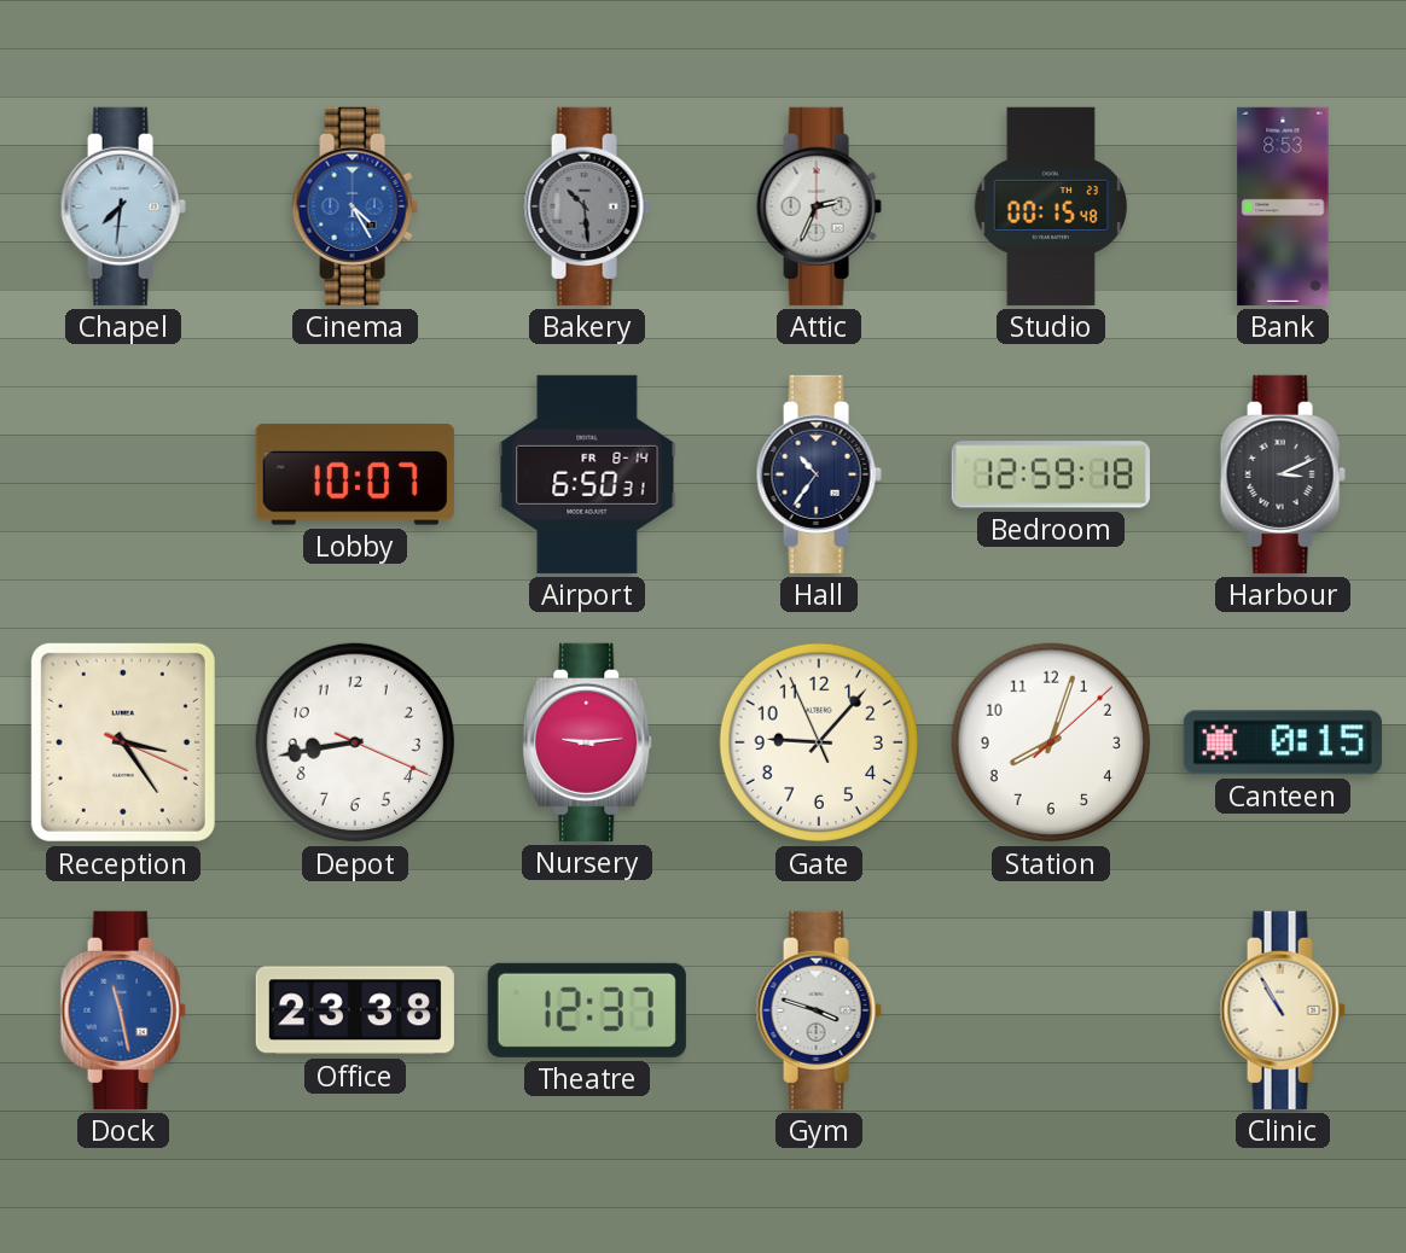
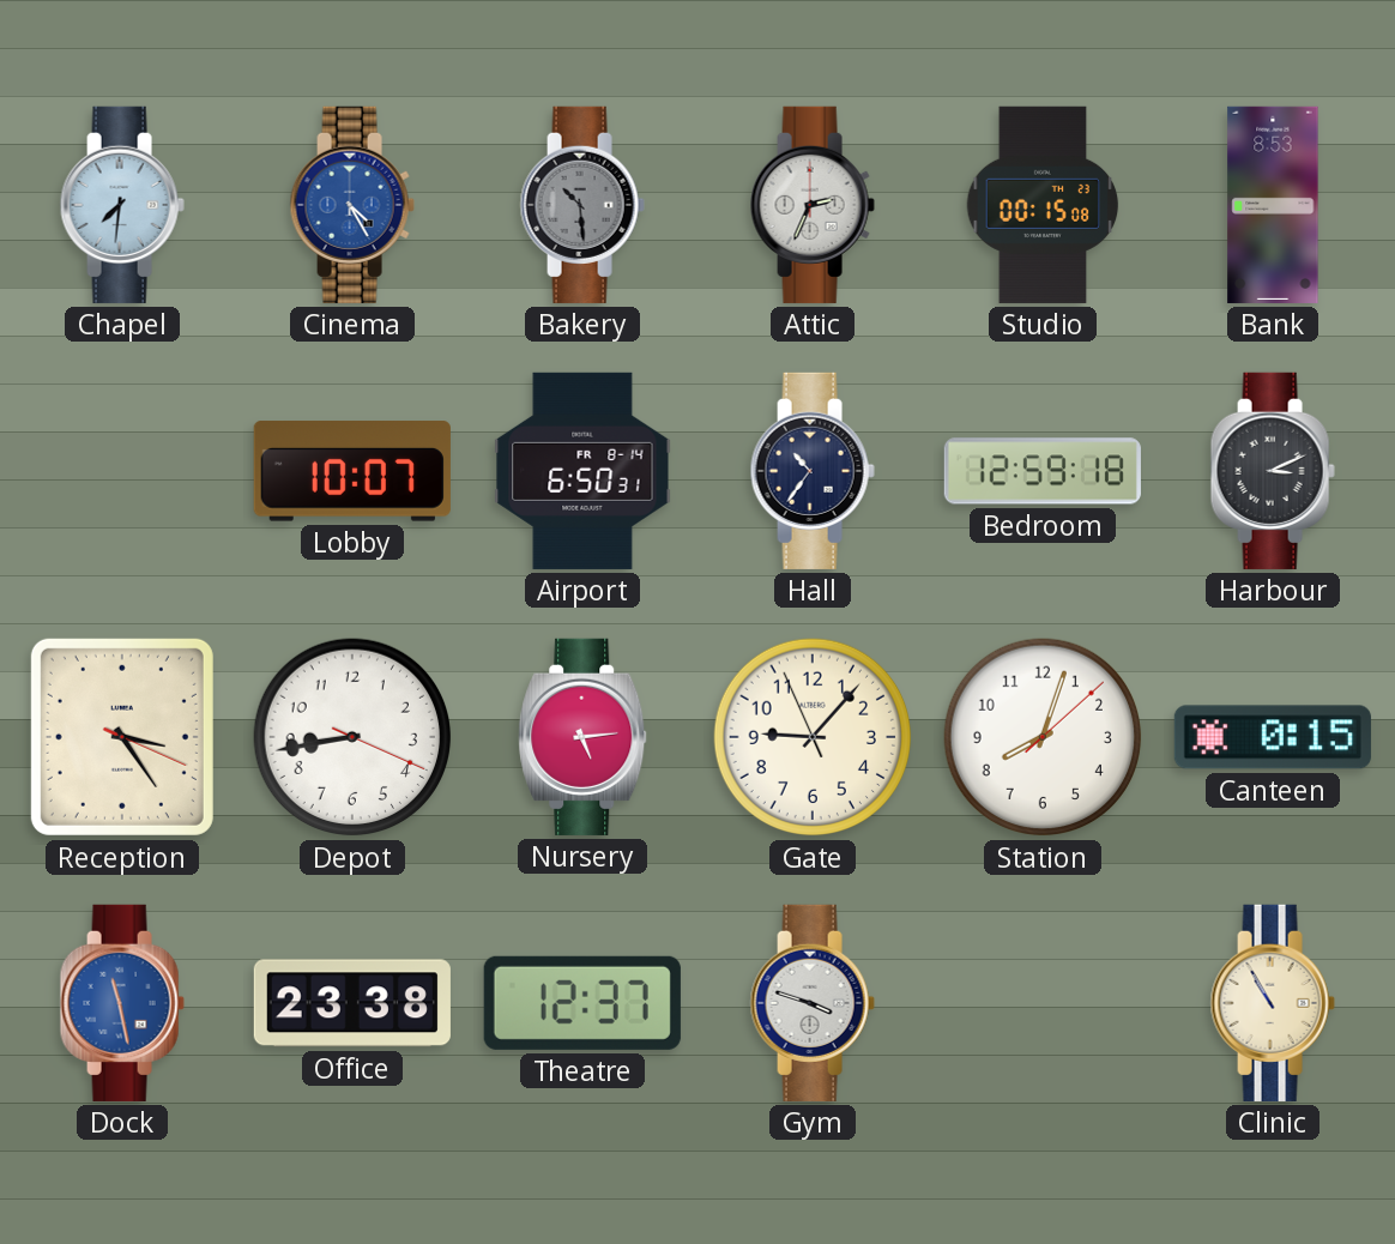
Studio: 00:15:48 -> 00:15:08
Nursery: 9:14 -> 5:14
